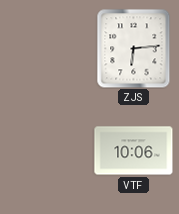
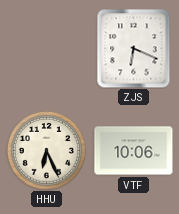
ZJS: 6:14 -> 6:19
HHU: none -> 6:26
